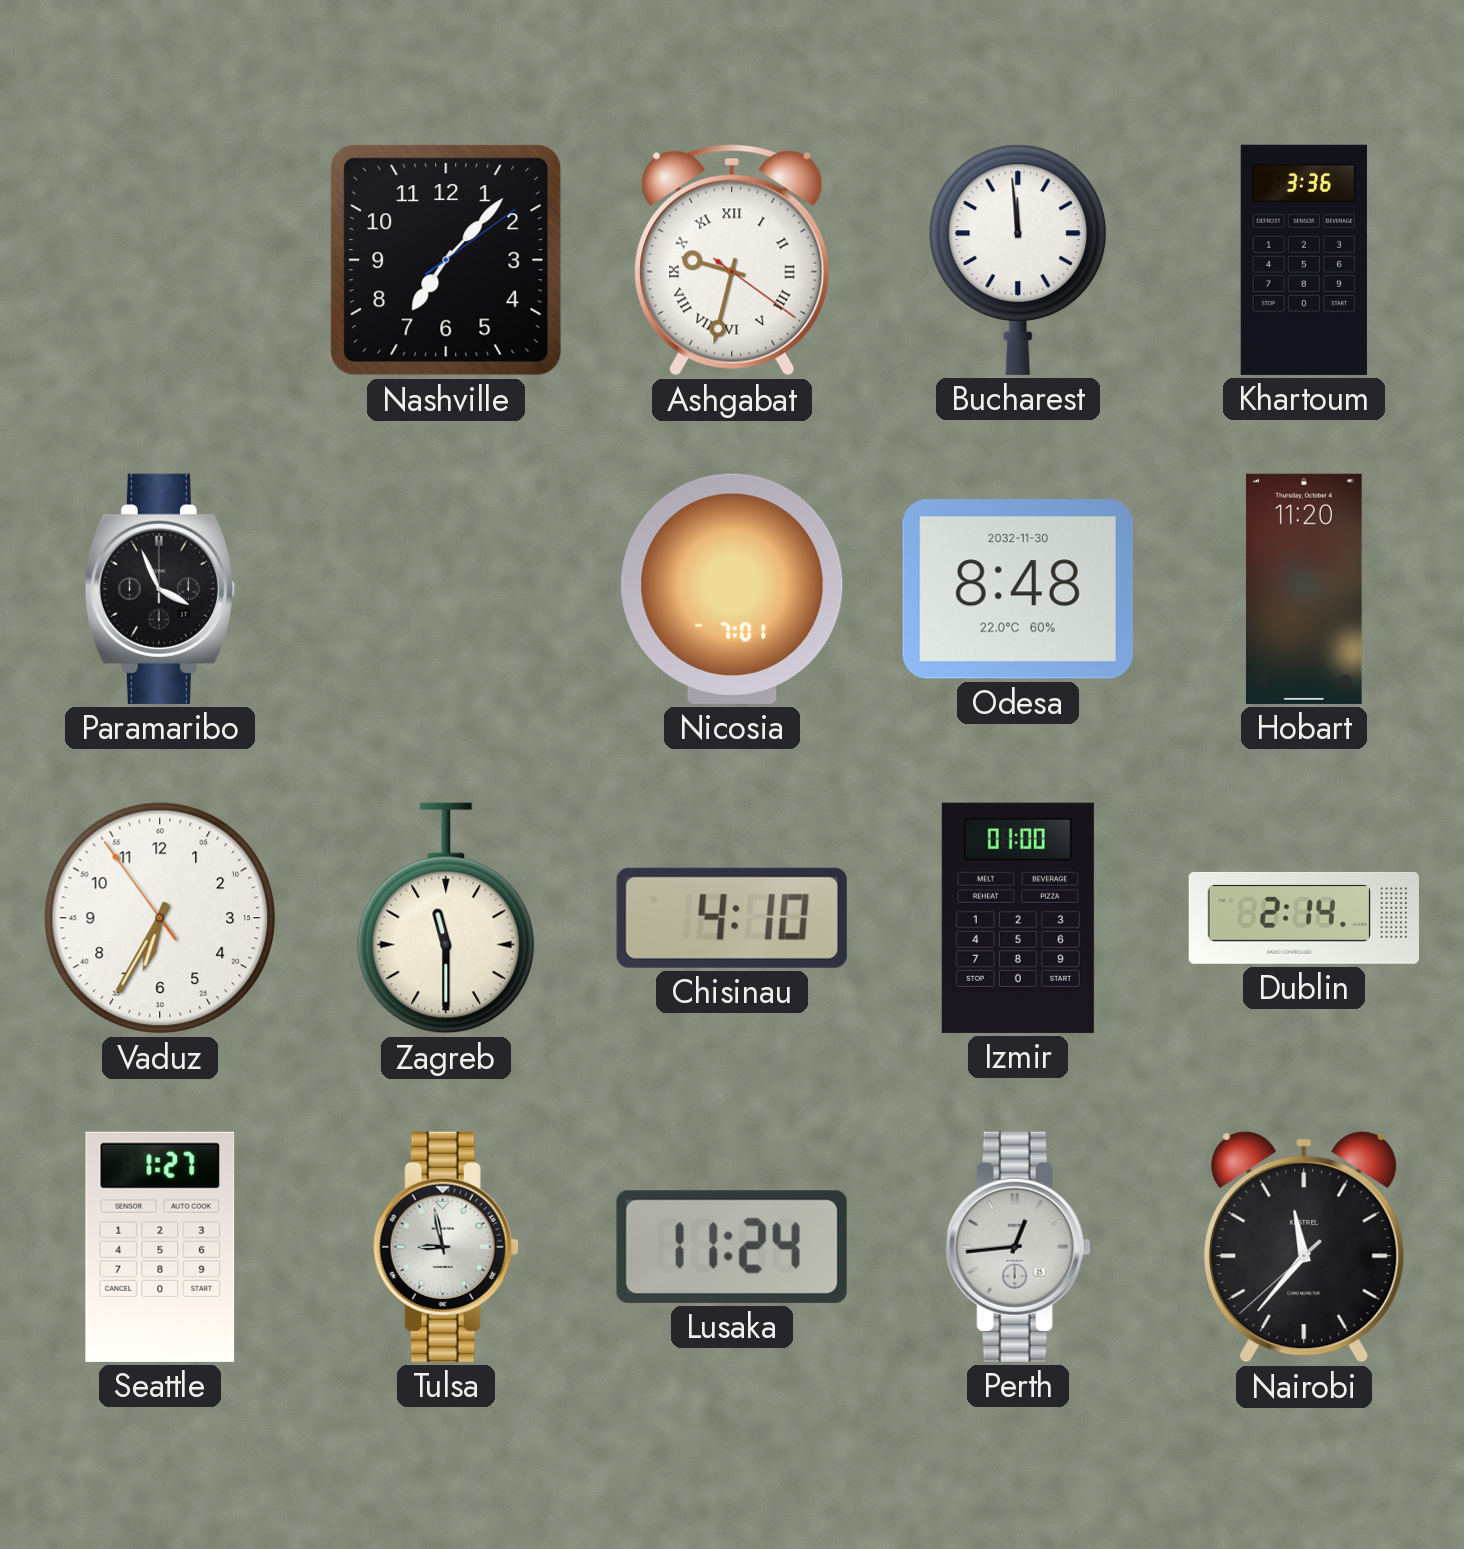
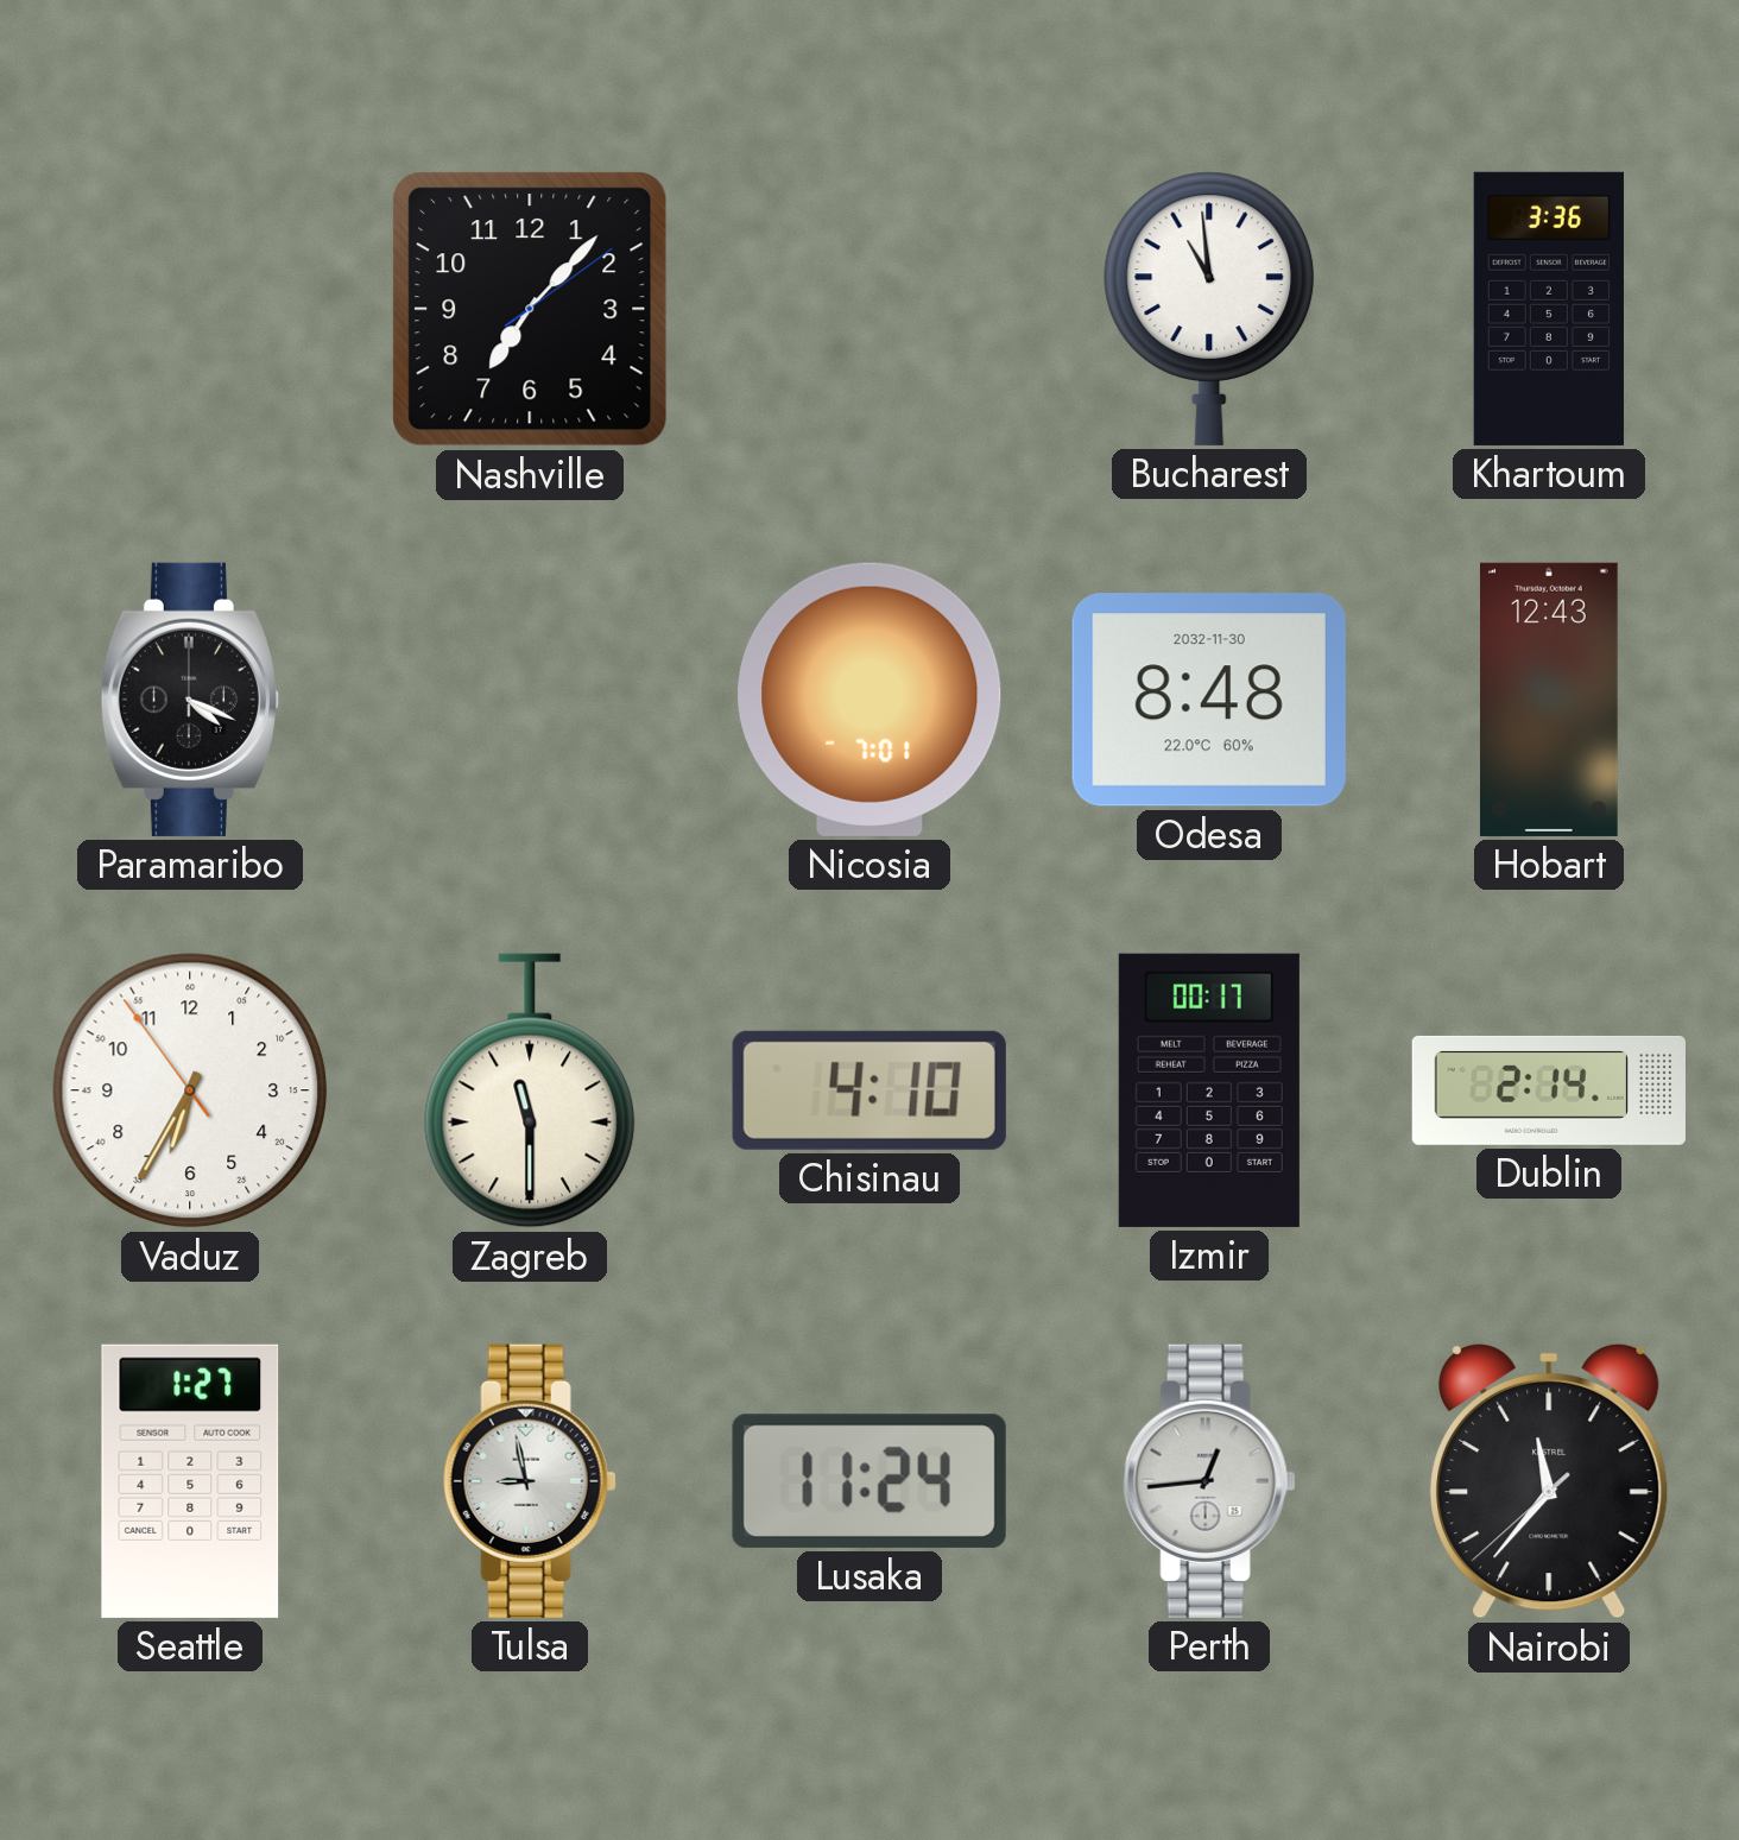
Ashgabat: 9:32 -> none
Bucharest: 11:59 -> 10:59
Paramaribo: 3:56 -> 4:19
Hobart: 11:20 -> 12:43
Izmir: 01:00 -> 00:17
